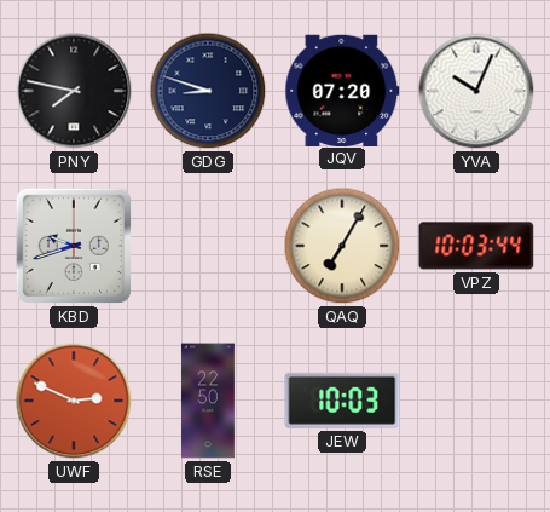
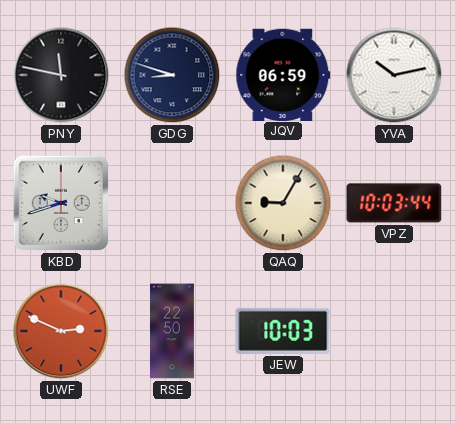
PNY: 7:47 -> 11:47
JQV: 07:20 -> 06:59
YVA: 10:04 -> 10:13
QAQ: 7:05 -> 9:05
